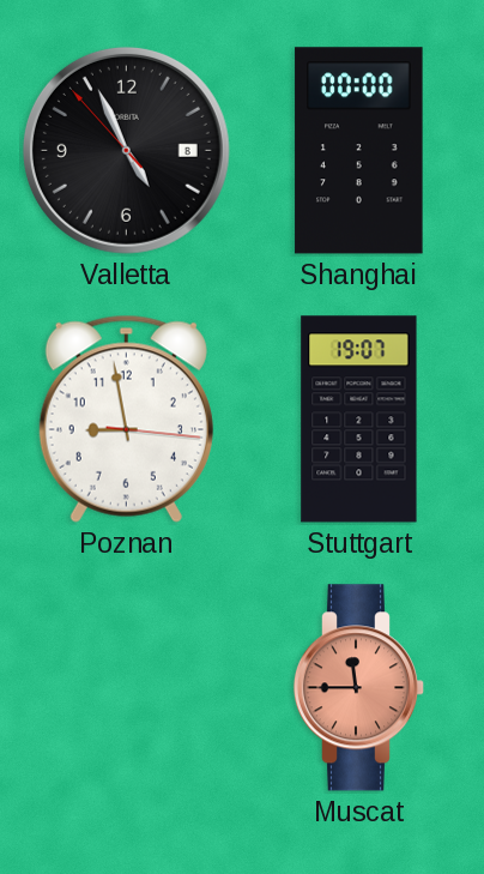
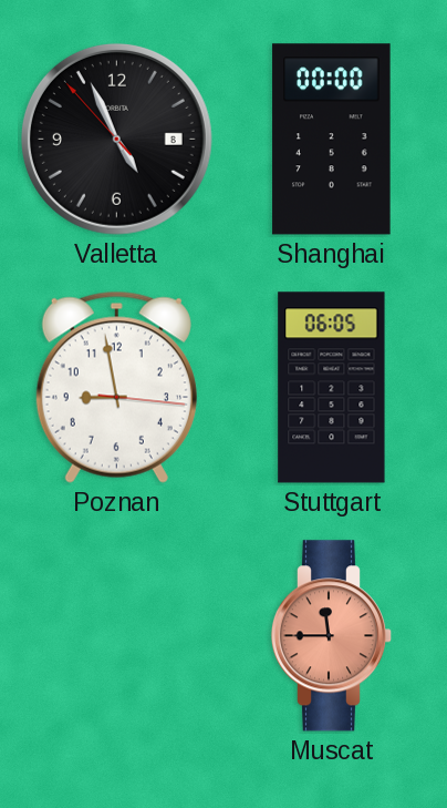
Stuttgart: 19:07 -> 06:05
